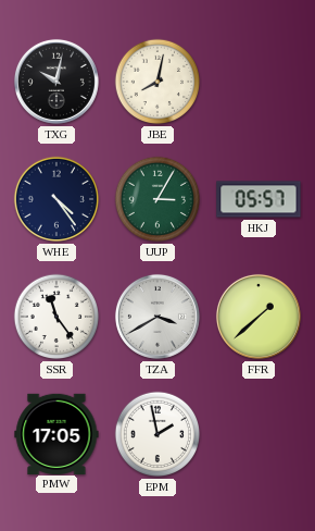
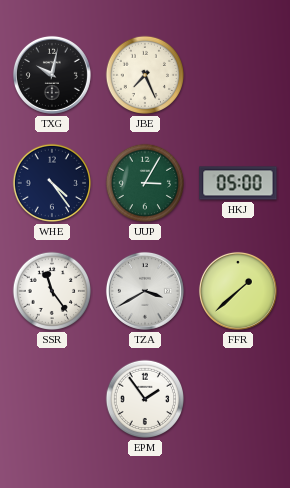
JBE: 8:02 -> 7:26
HKJ: 05:57 -> 05:00
PMW: 17:05 -> none
EPM: 1:58 -> 1:54
